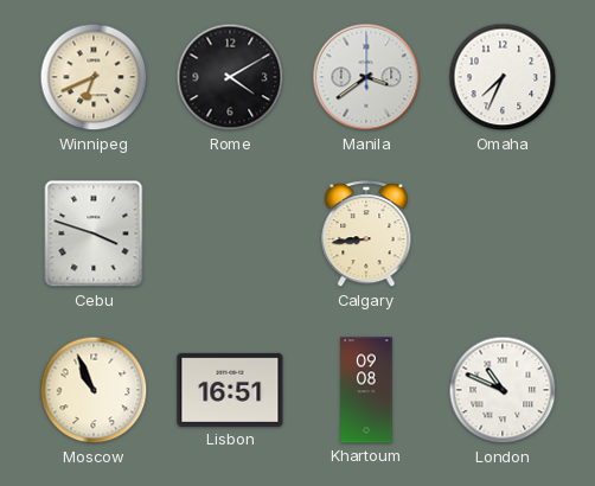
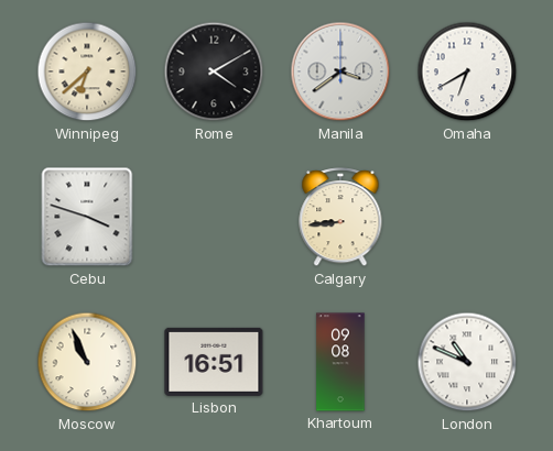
Winnipeg: 6:41 -> 6:38
Omaha: 7:34 -> 6:40
